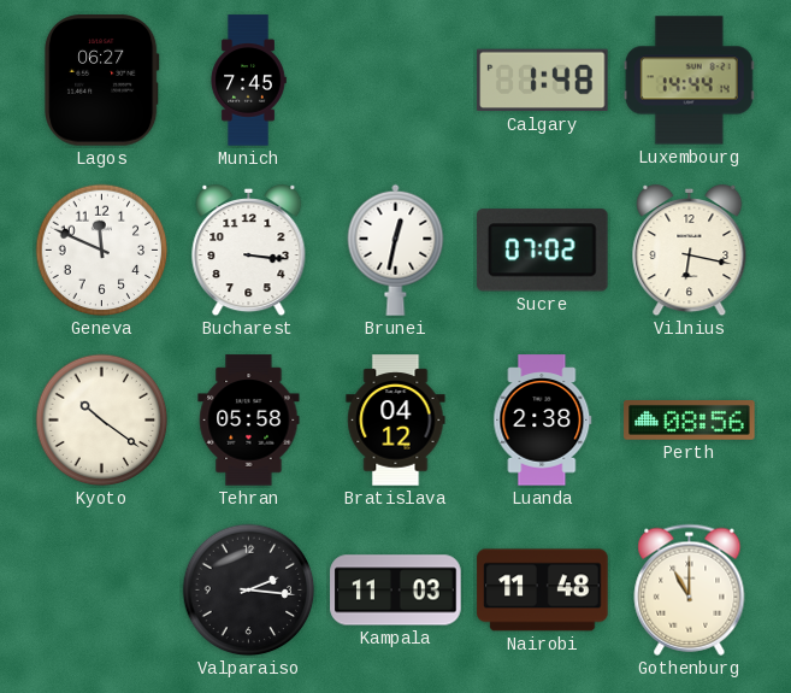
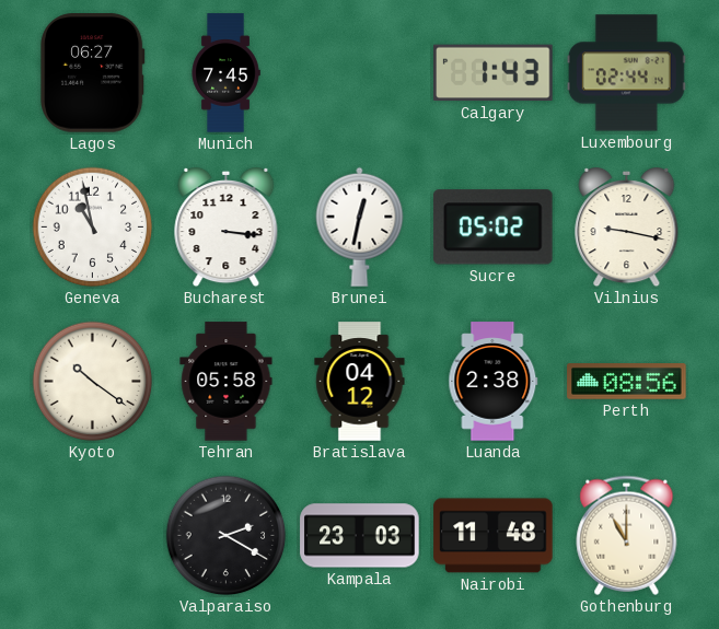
Calgary: 1:48 -> 1:43
Luxembourg: 14:44 -> 02:44
Geneva: 11:49 -> 10:58
Sucre: 07:02 -> 05:02
Vilnius: 6:17 -> 9:17
Valparaiso: 2:16 -> 2:20
Kampala: 11:03 -> 23:03
